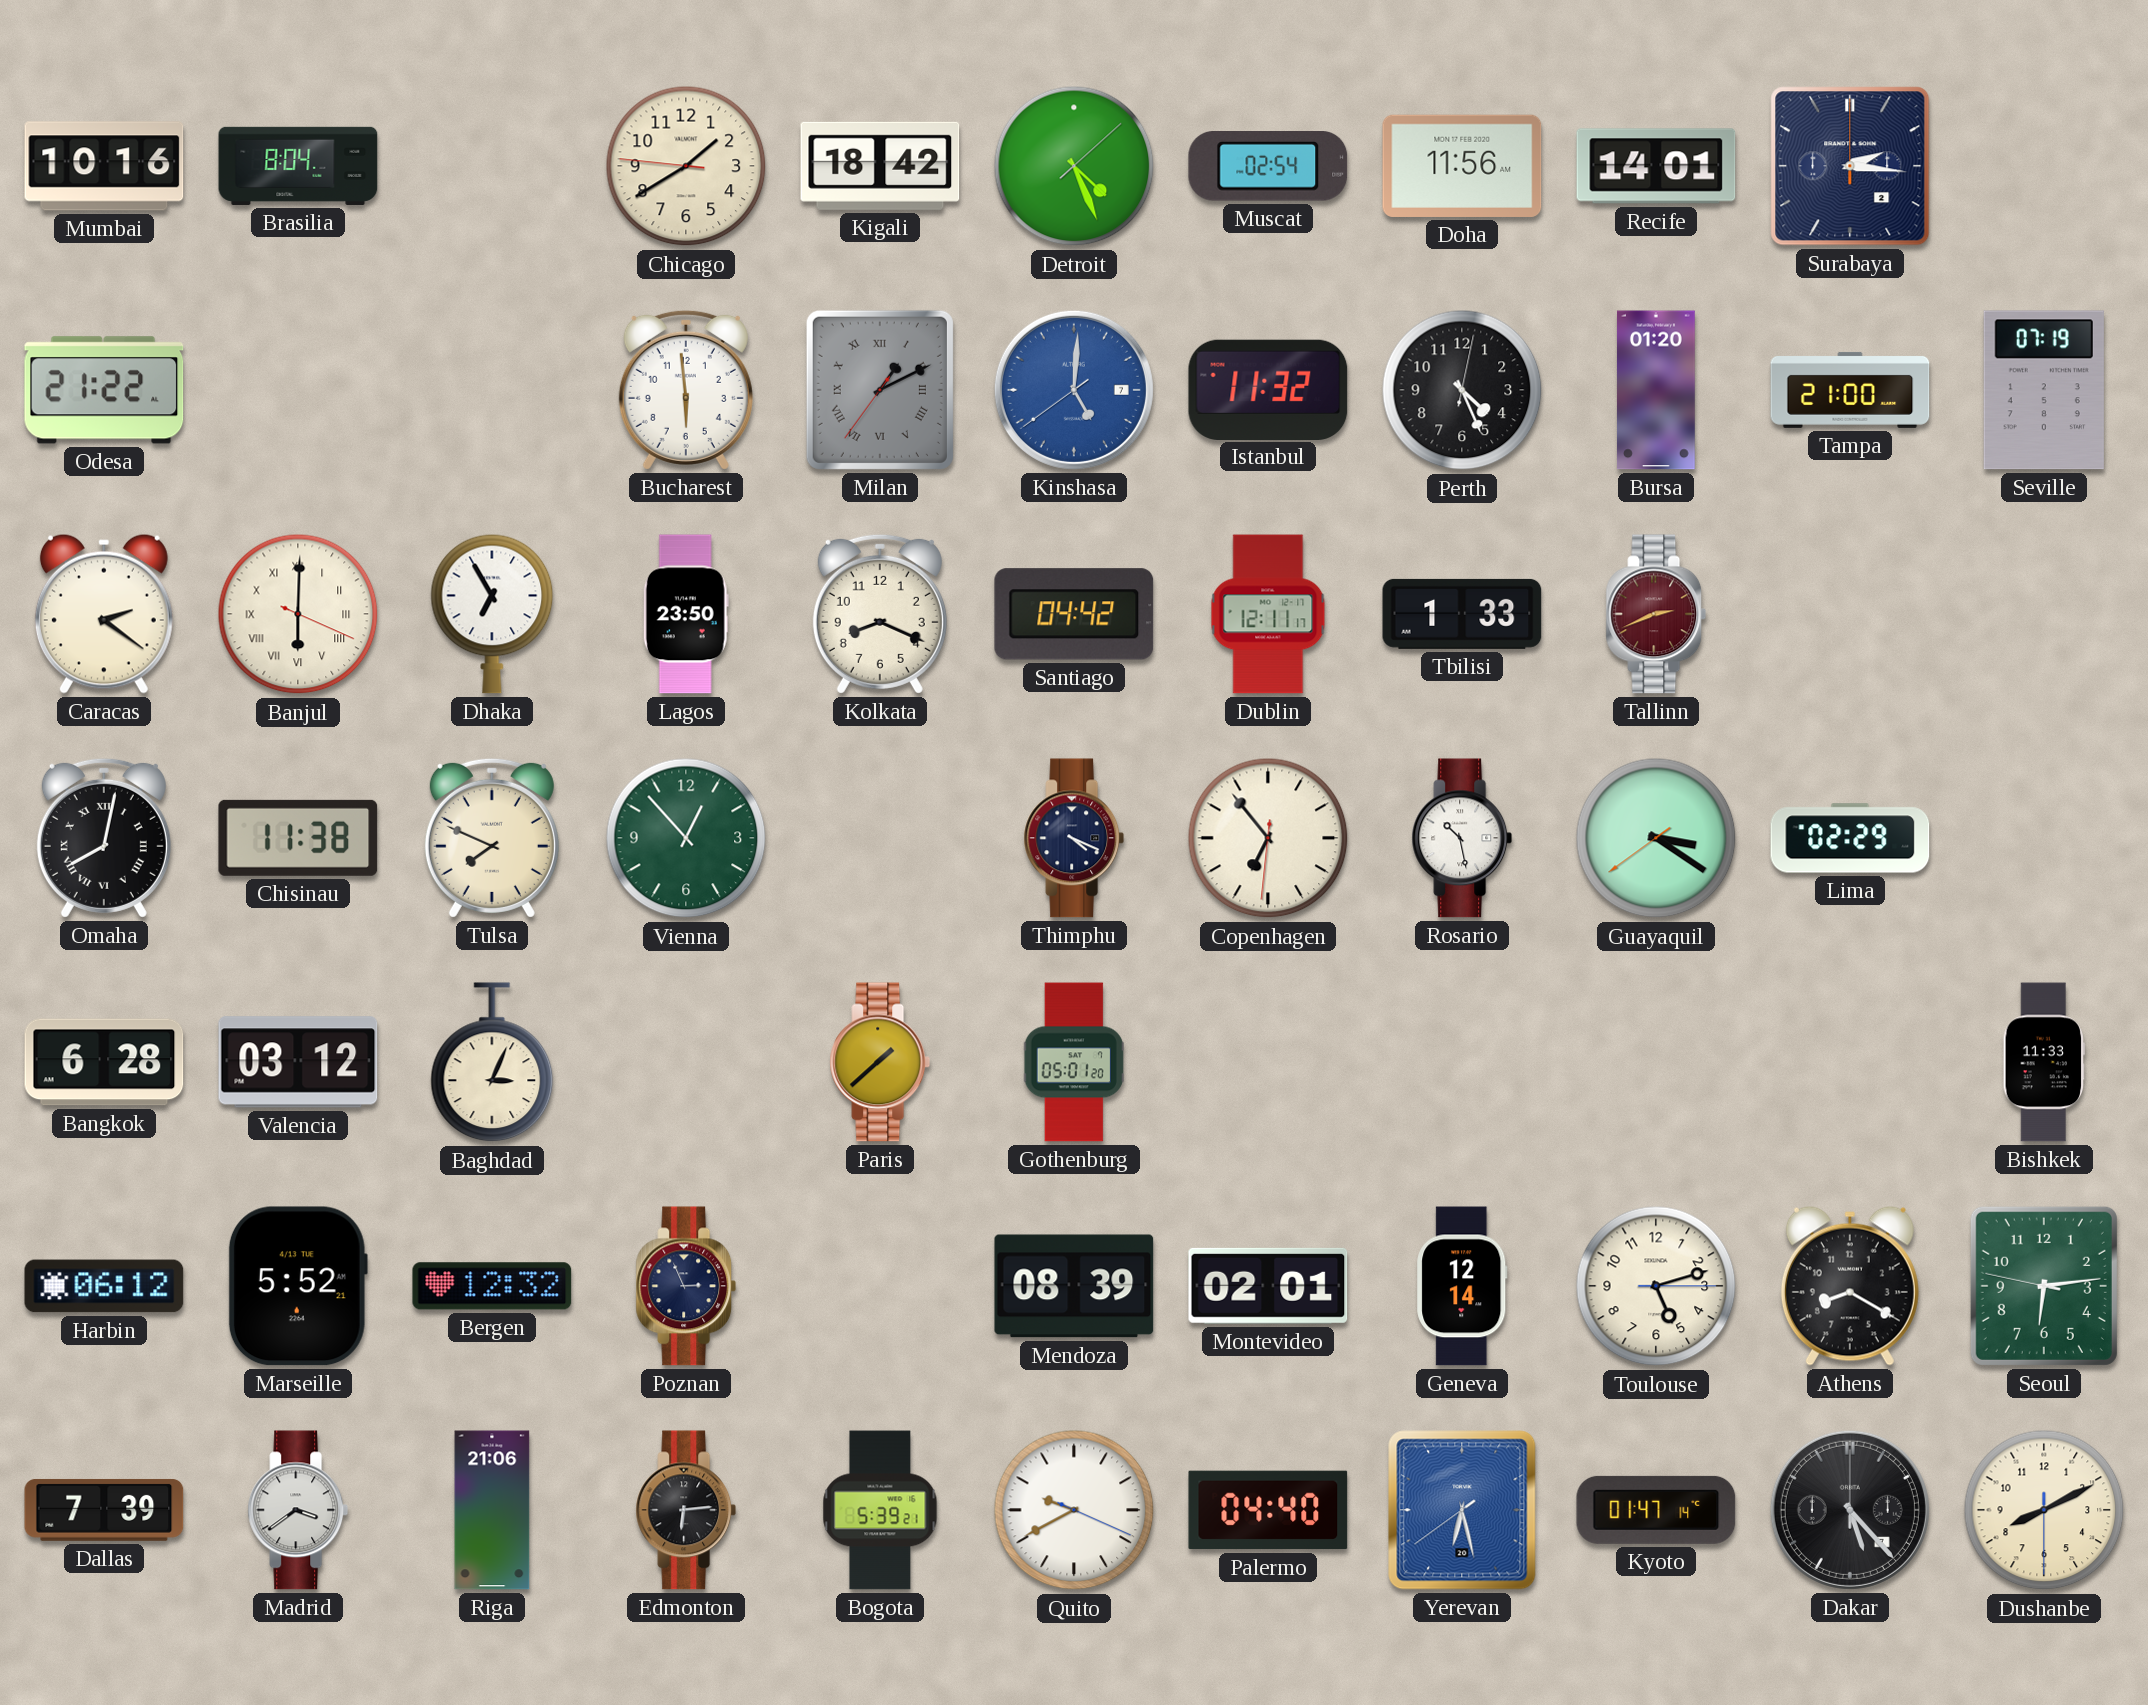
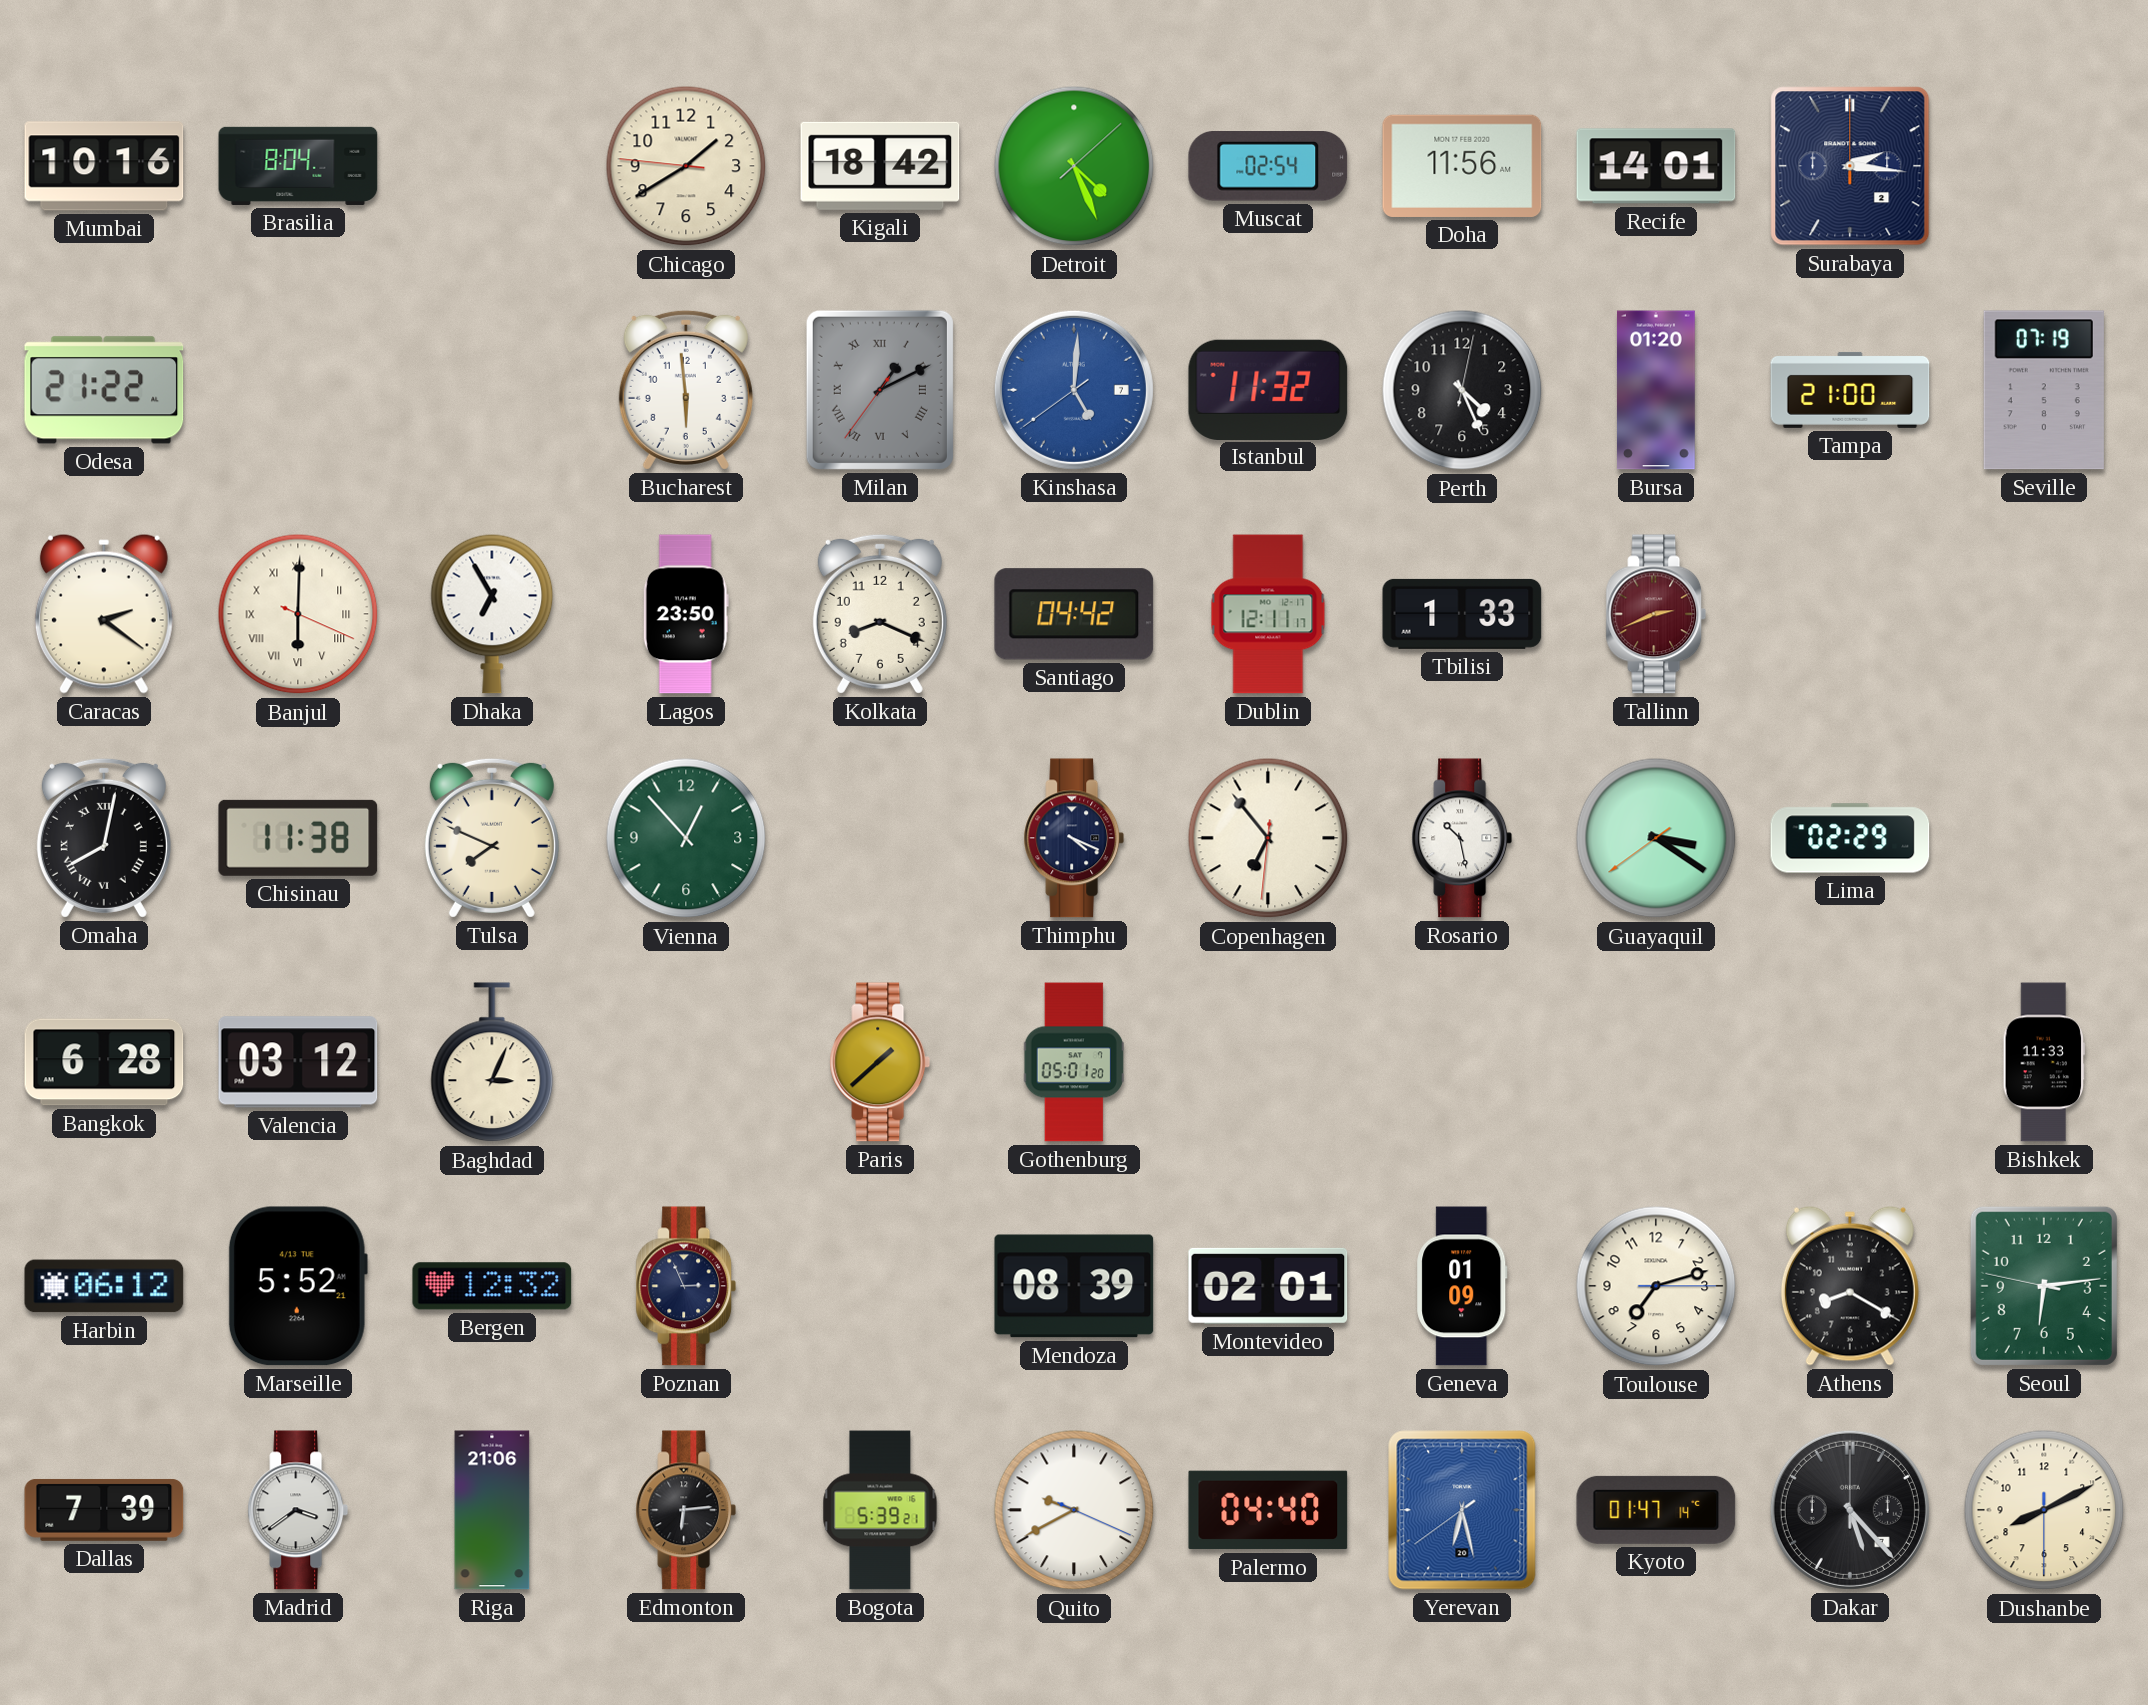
Geneva: 12:14 -> 01:09
Toulouse: 5:12 -> 7:12
